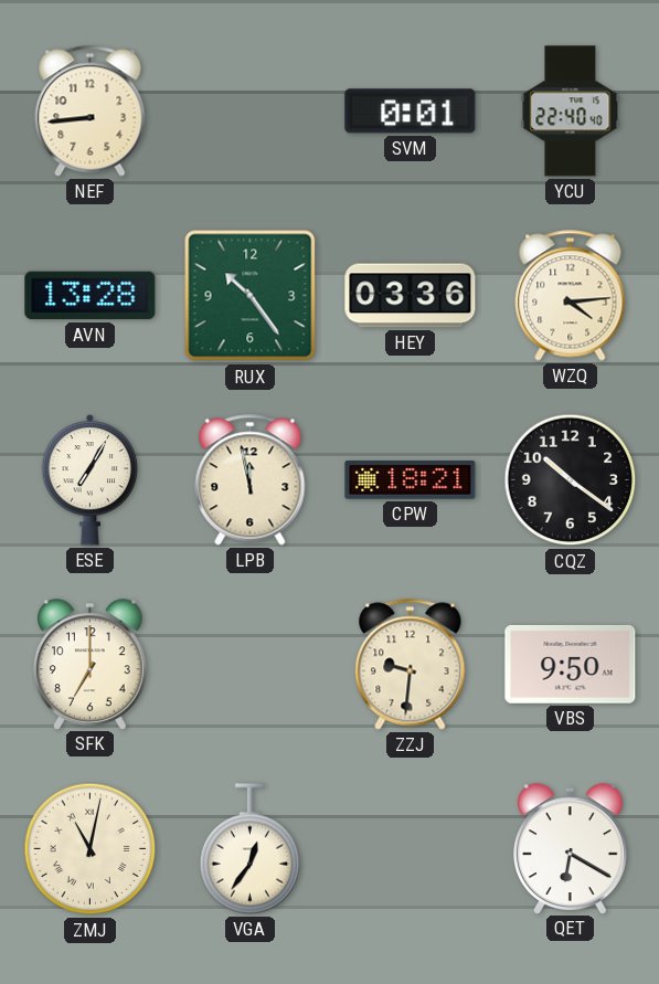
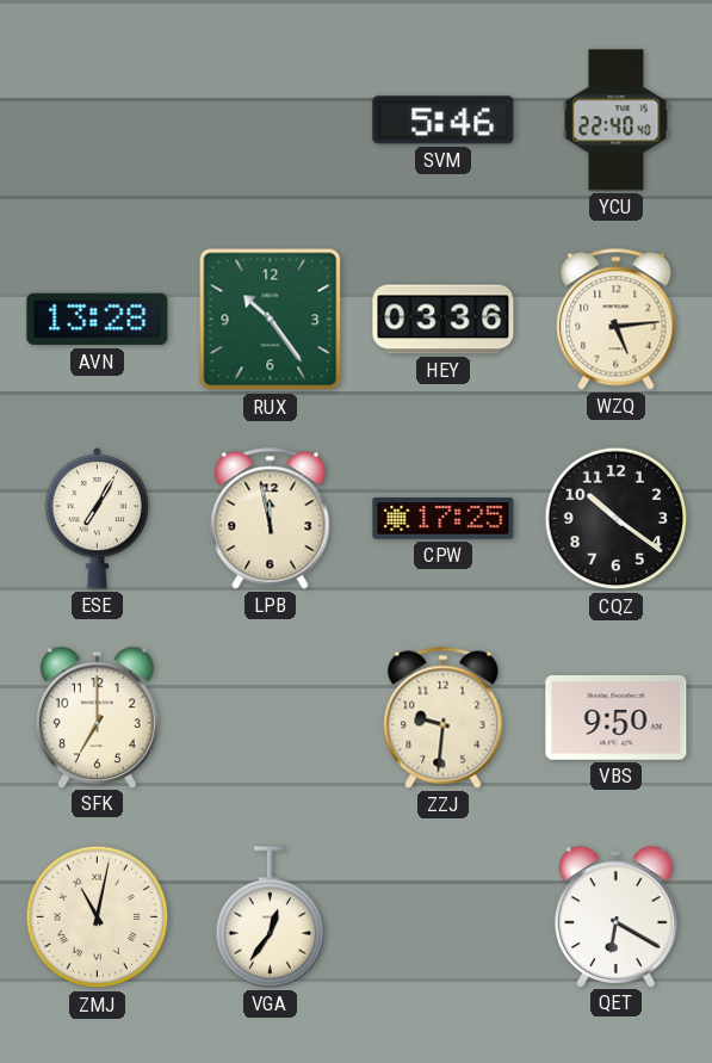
NEF: 8:44 -> none
SVM: 0:01 -> 5:46
WZQ: 4:14 -> 5:14
CPW: 18:21 -> 17:25
